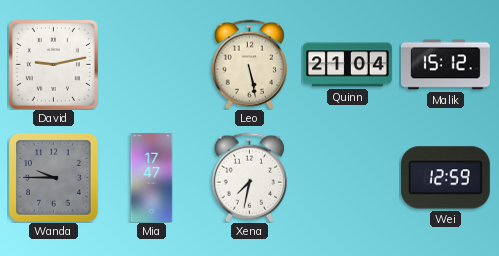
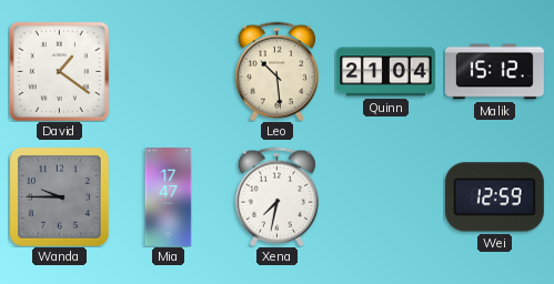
David: 9:13 -> 1:21
Leo: 5:28 -> 10:29
